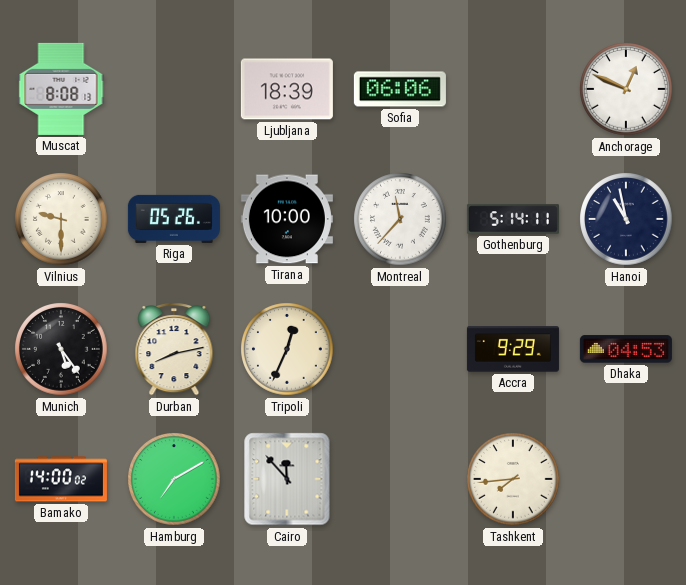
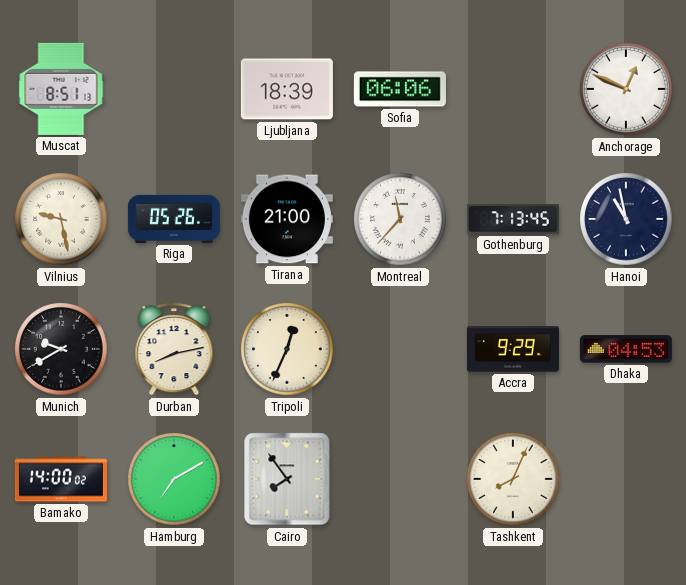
Muscat: 8:08 -> 8:51
Vilnius: 9:30 -> 9:28
Tirana: 10:00 -> 21:00
Gothenburg: 5:14 -> 7:13
Munich: 5:24 -> 9:40
Cairo: 11:53 -> 7:54
Tashkent: 7:44 -> 8:04
